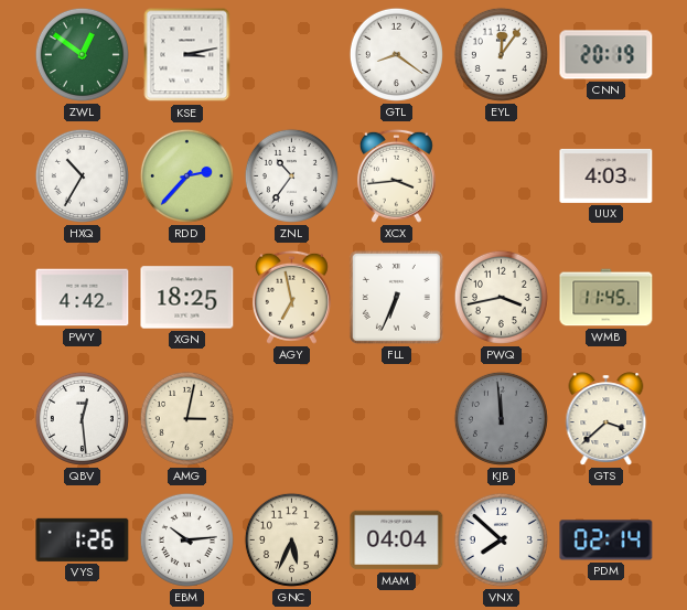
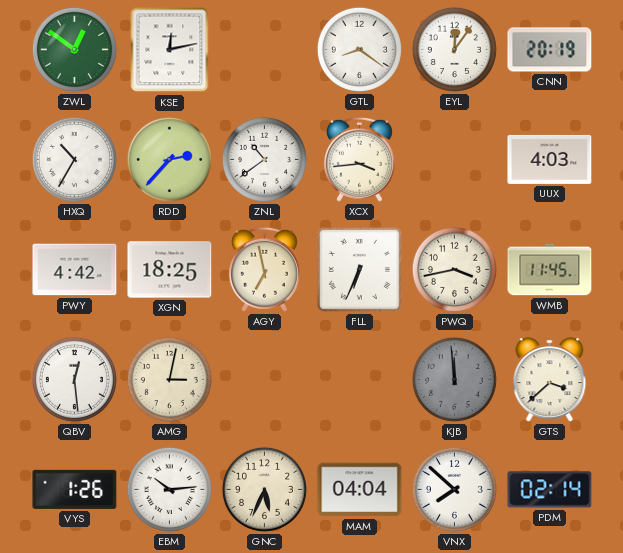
KSE: 3:13 -> 12:13
ZNL: 10:36 -> 10:39
